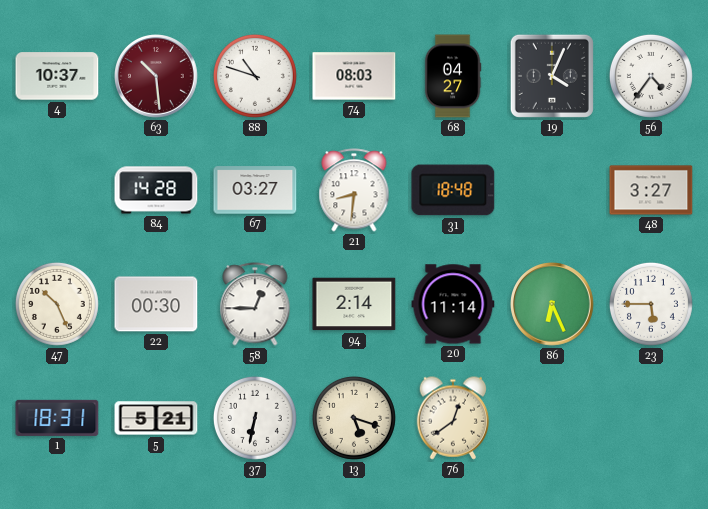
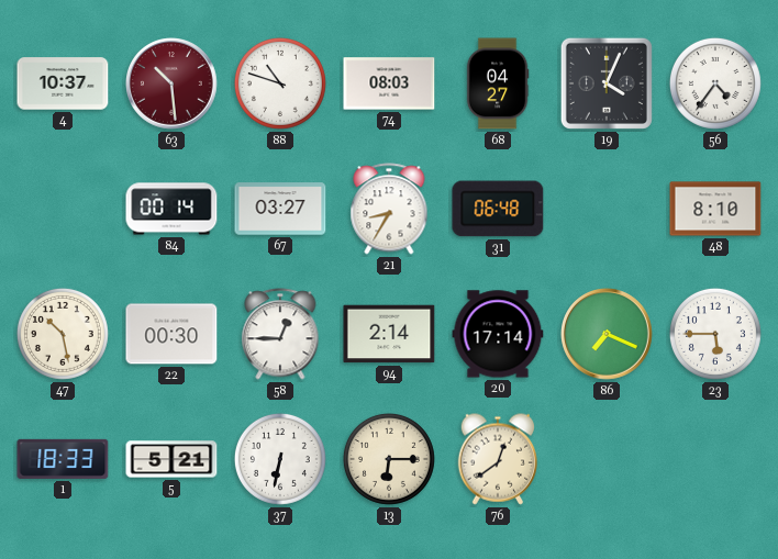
84: 14:28 -> 00:14
21: 8:31 -> 8:35
31: 18:48 -> 06:48
48: 3:27 -> 8:10
47: 10:26 -> 10:28
20: 11:14 -> 17:14
86: 6:26 -> 7:19
1: 18:31 -> 18:33
13: 5:18 -> 6:15
